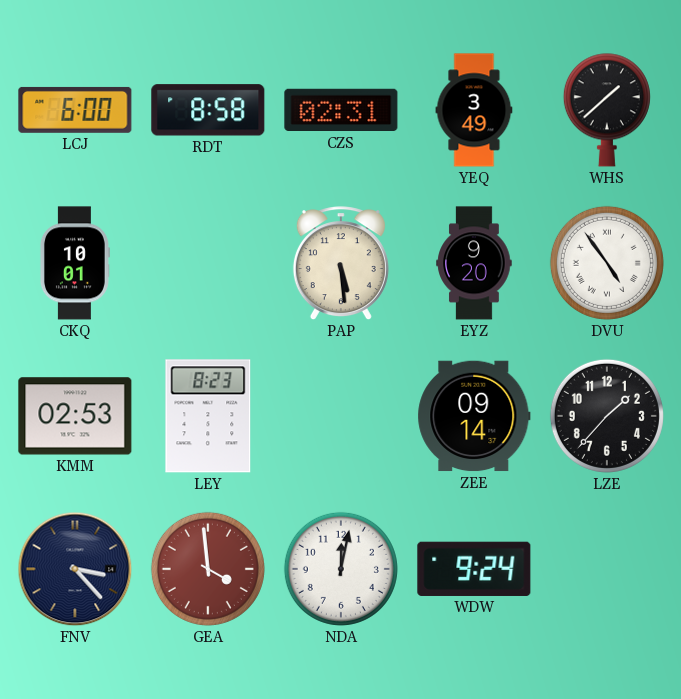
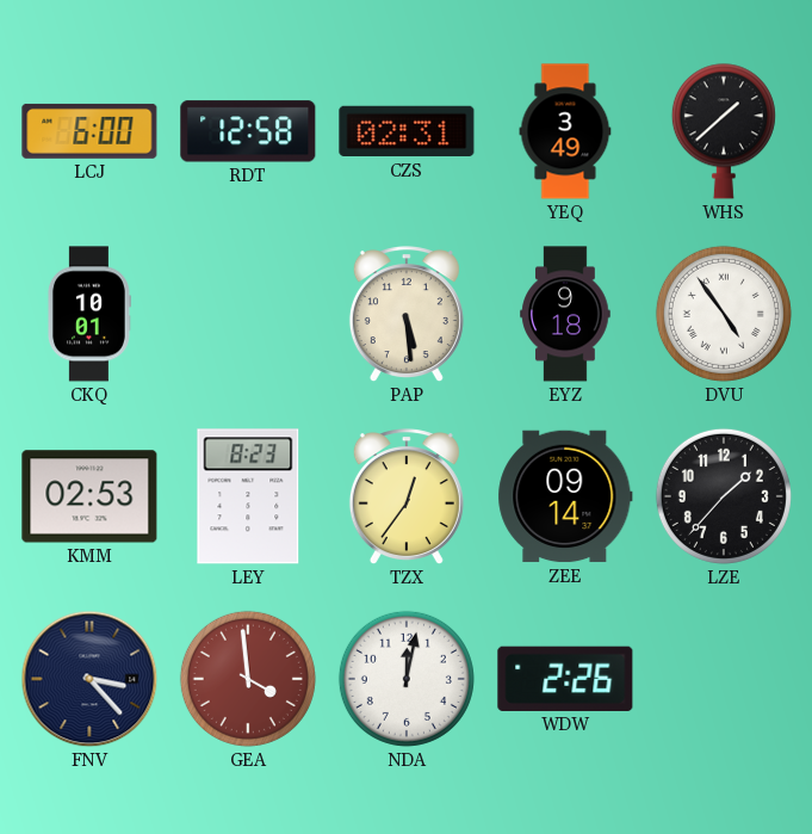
RDT: 8:58 -> 12:58
EYZ: 9:20 -> 9:18
TZX: none -> 12:36
WDW: 9:24 -> 2:26
